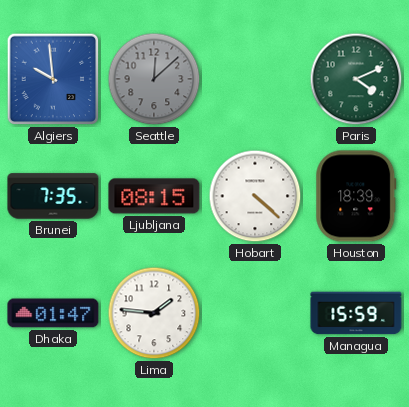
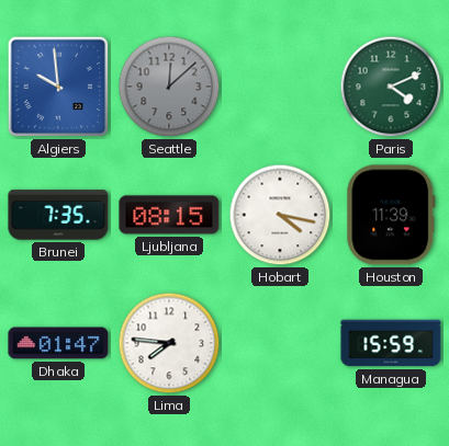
Hobart: 4:22 -> 4:17
Houston: 18:39 -> 11:39
Lima: 1:46 -> 7:46
